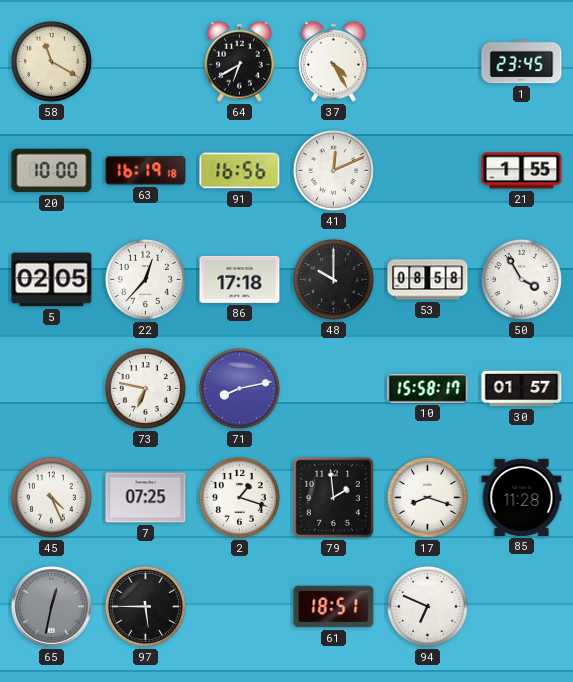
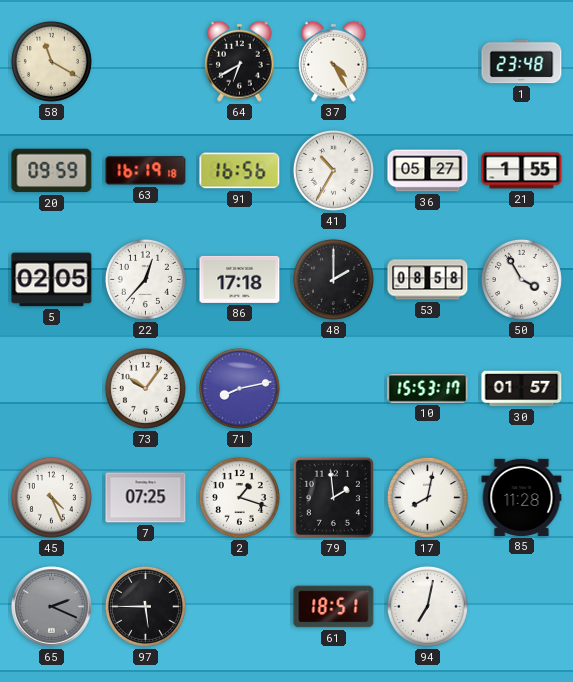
1: 23:45 -> 23:48
20: 10:00 -> 09:59
41: 12:11 -> 10:35
36: none -> 05:27
48: 10:00 -> 2:00
73: 6:47 -> 10:06
10: 15:58 -> 15:53
17: 8:18 -> 8:02
65: 12:32 -> 2:19
94: 6:49 -> 7:02
